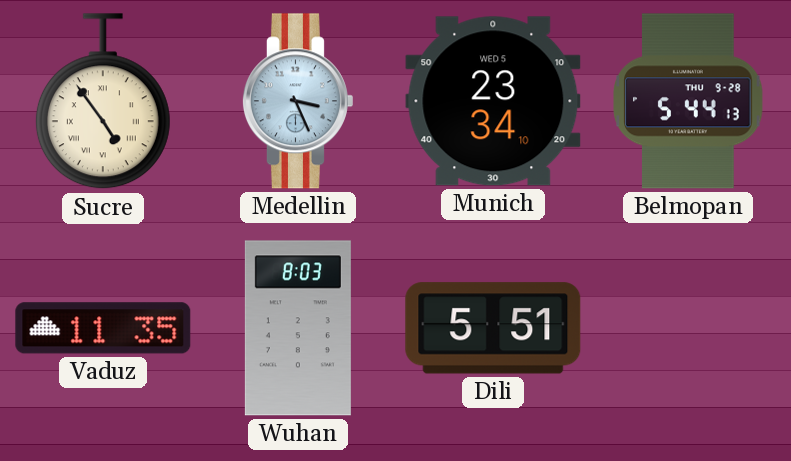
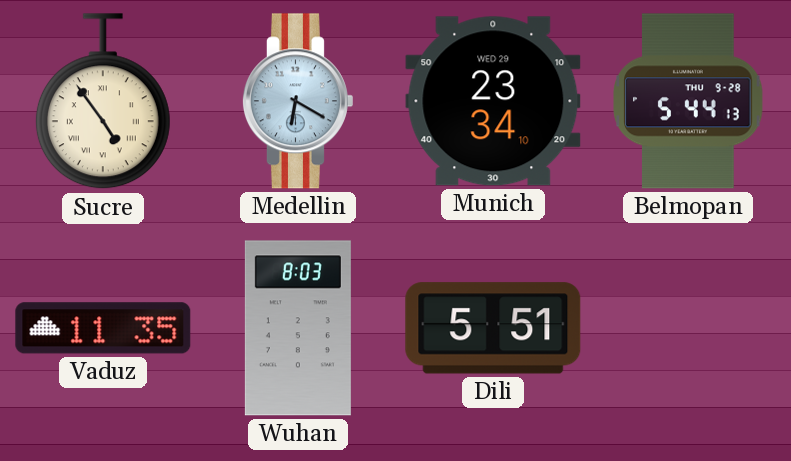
Medellin: 3:26 -> 6:20
Munich date: WED 5 -> WED 29
